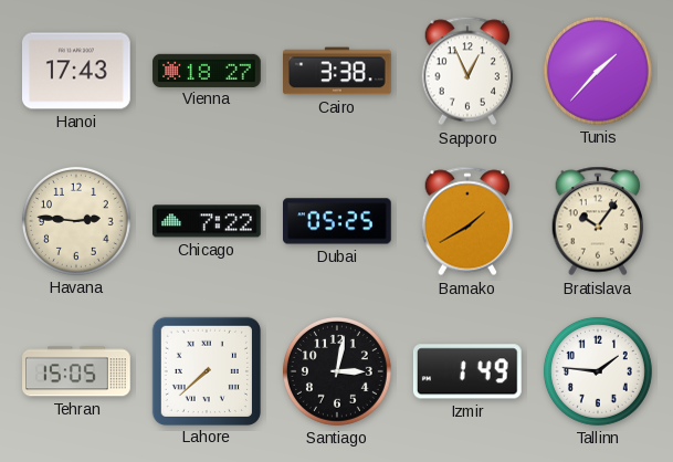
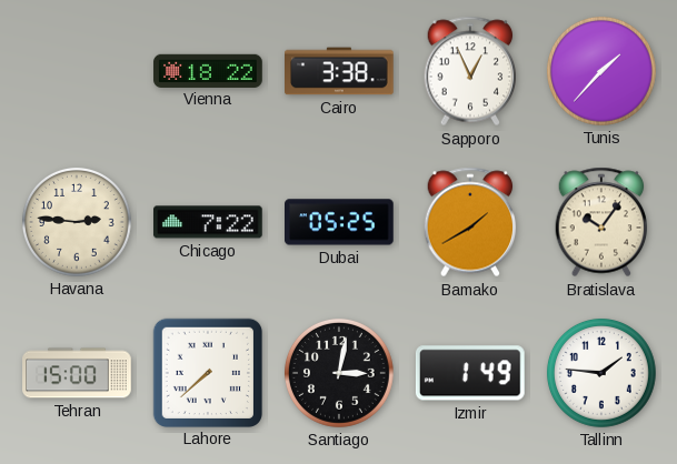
Hanoi: 17:43 -> none
Vienna: 18:27 -> 18:22
Tehran: 15:05 -> 15:00
